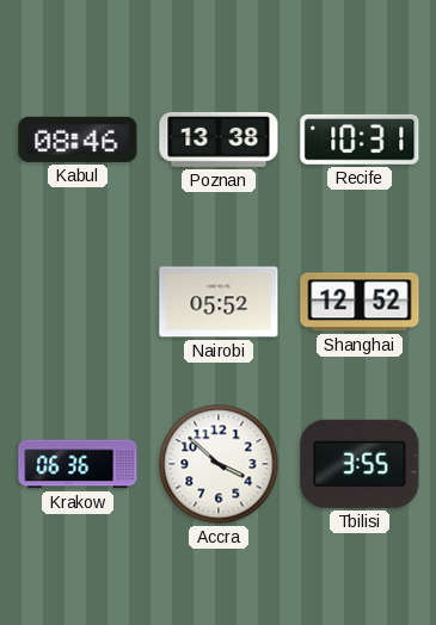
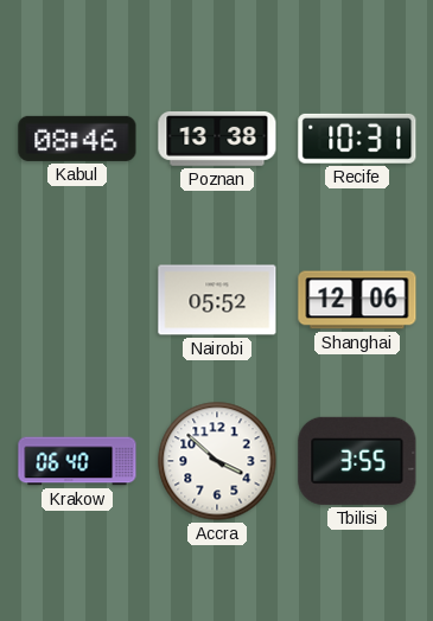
Shanghai: 12:52 -> 12:06
Krakow: 06:36 -> 06:40
